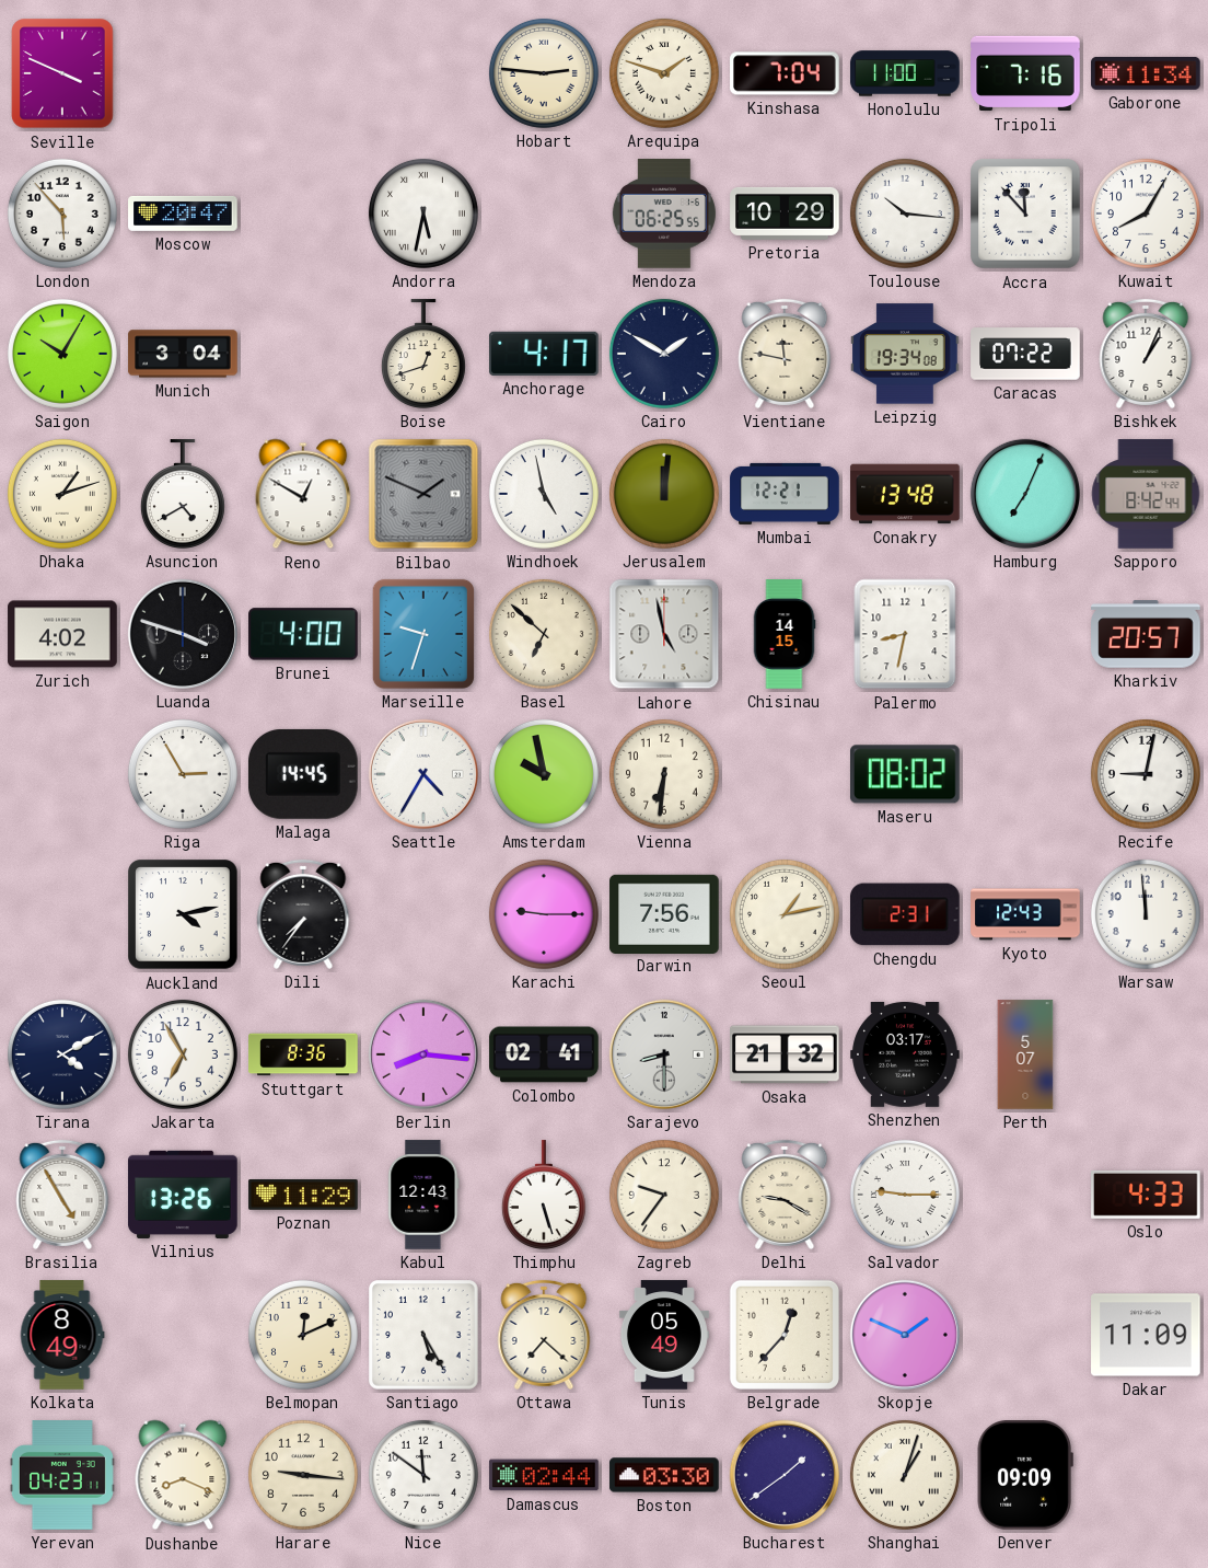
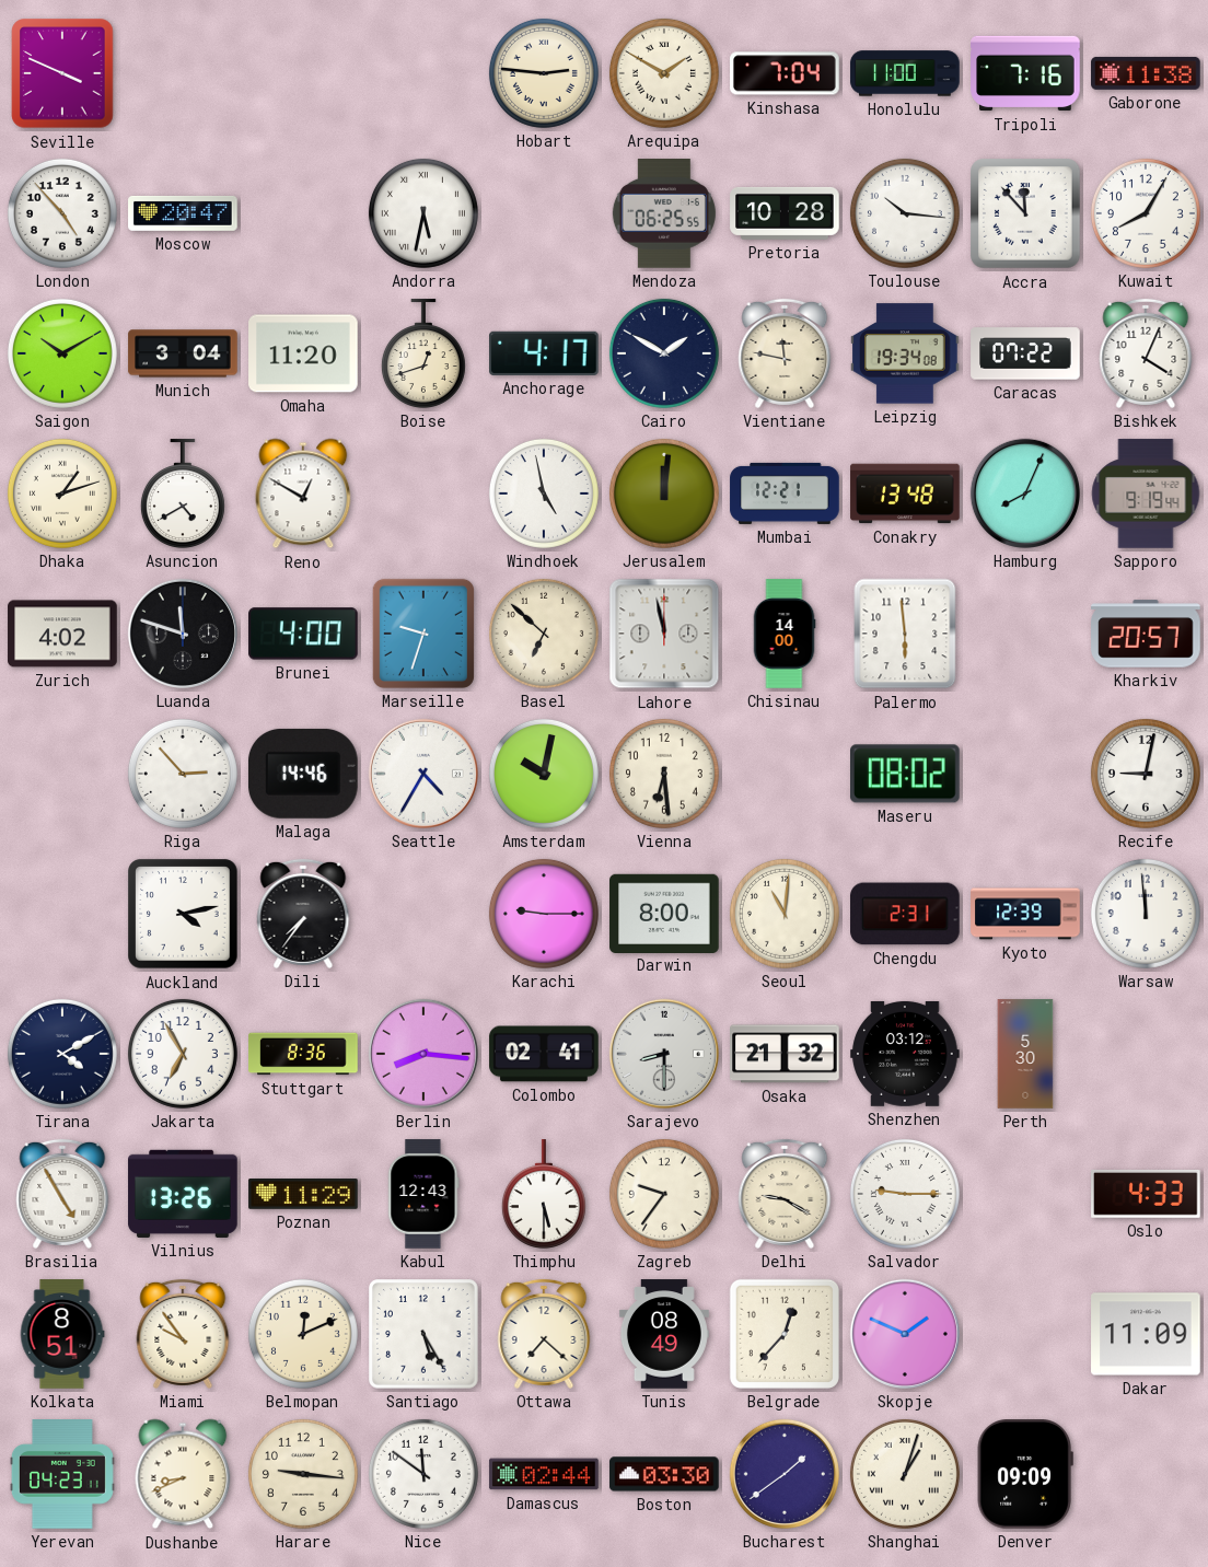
Arequipa: 1:48 -> 1:50
Gaborone: 11:34 -> 11:38
London: 5:53 -> 4:53
Pretoria: 10:29 -> 10:28
Saigon: 10:05 -> 10:10
Omaha: none -> 11:20
Bishkek: 1:04 -> 4:04
Bilbao: 1:49 -> none
Hamburg: 7:04 -> 8:04
Sapporo: 8:42 -> 9:19
Luanda: 3:48 -> 11:48
Lahore: 4:58 -> 11:58
Chisinau: 14:15 -> 14:00
Palermo: 8:32 -> 5:59
Riga: 2:55 -> 2:53
Malaga: 14:45 -> 14:46
Amsterdam: 9:58 -> 10:02
Vienna: 6:31 -> 6:29
Darwin: 7:56 -> 8:00
Seoul: 1:13 -> 11:01
Kyoto: 12:43 -> 12:39
Shenzhen: 03:17 -> 03:12
Perth: 5:07 -> 5:30
Thimphu: 5:27 -> 5:30
Kolkata: 8:49 -> 8:51
Miami: none -> 9:54
Tunis: 05:49 -> 08:49
Dushanbe: 8:19 -> 8:41
